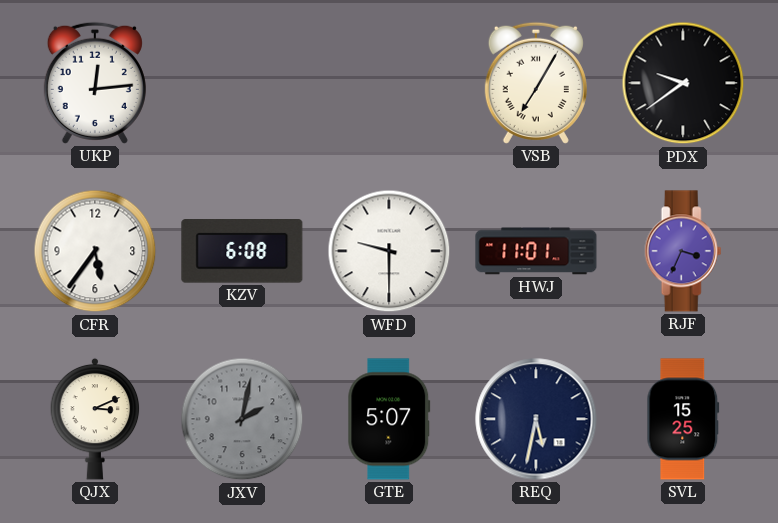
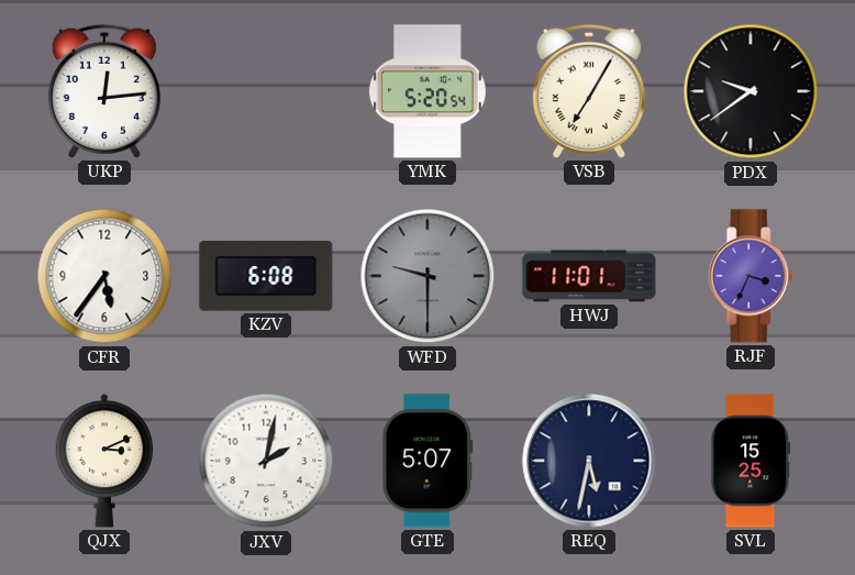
YMK: none -> 5:20
WFD dial: white -> grey
JXV dial: grey -> white
